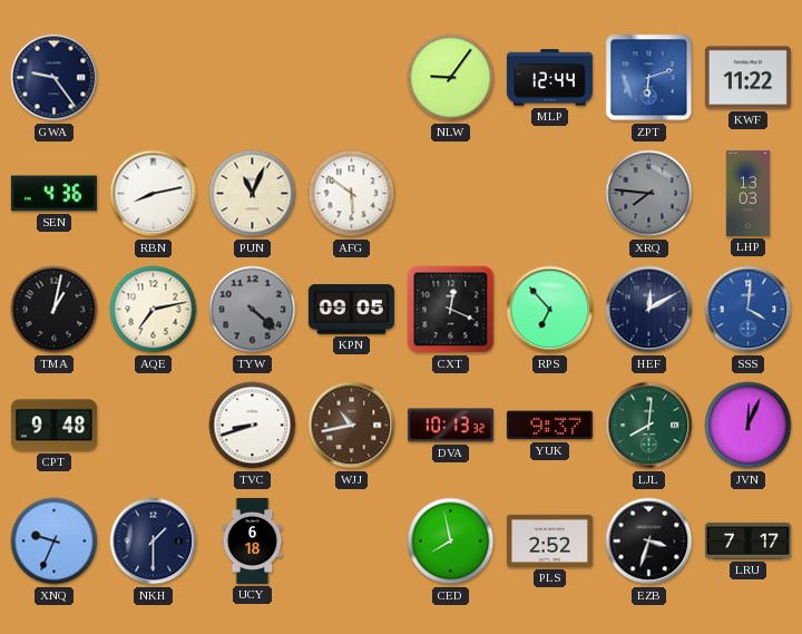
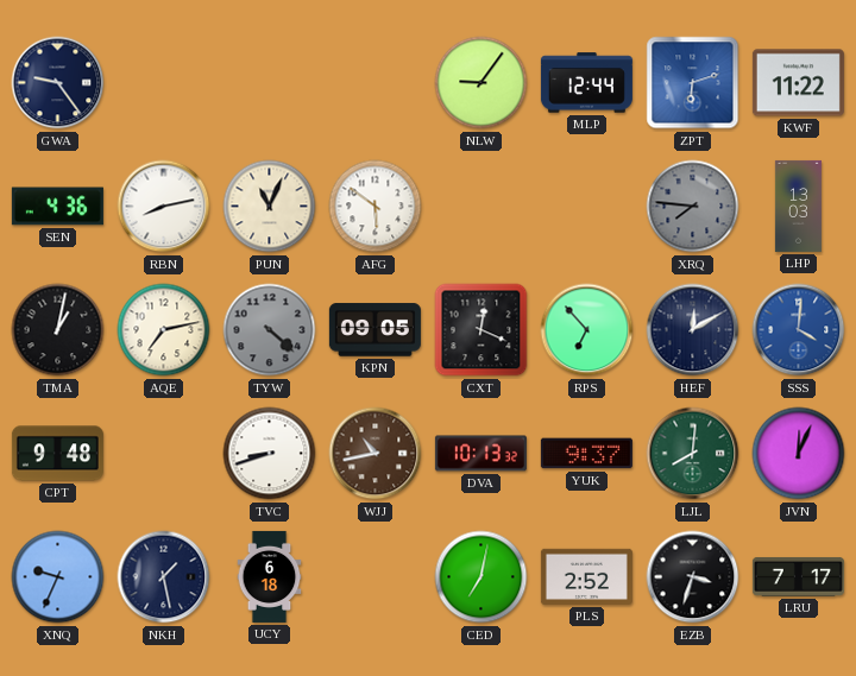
NKH: 1:30 -> 1:28
CED: 7:58 -> 7:02
